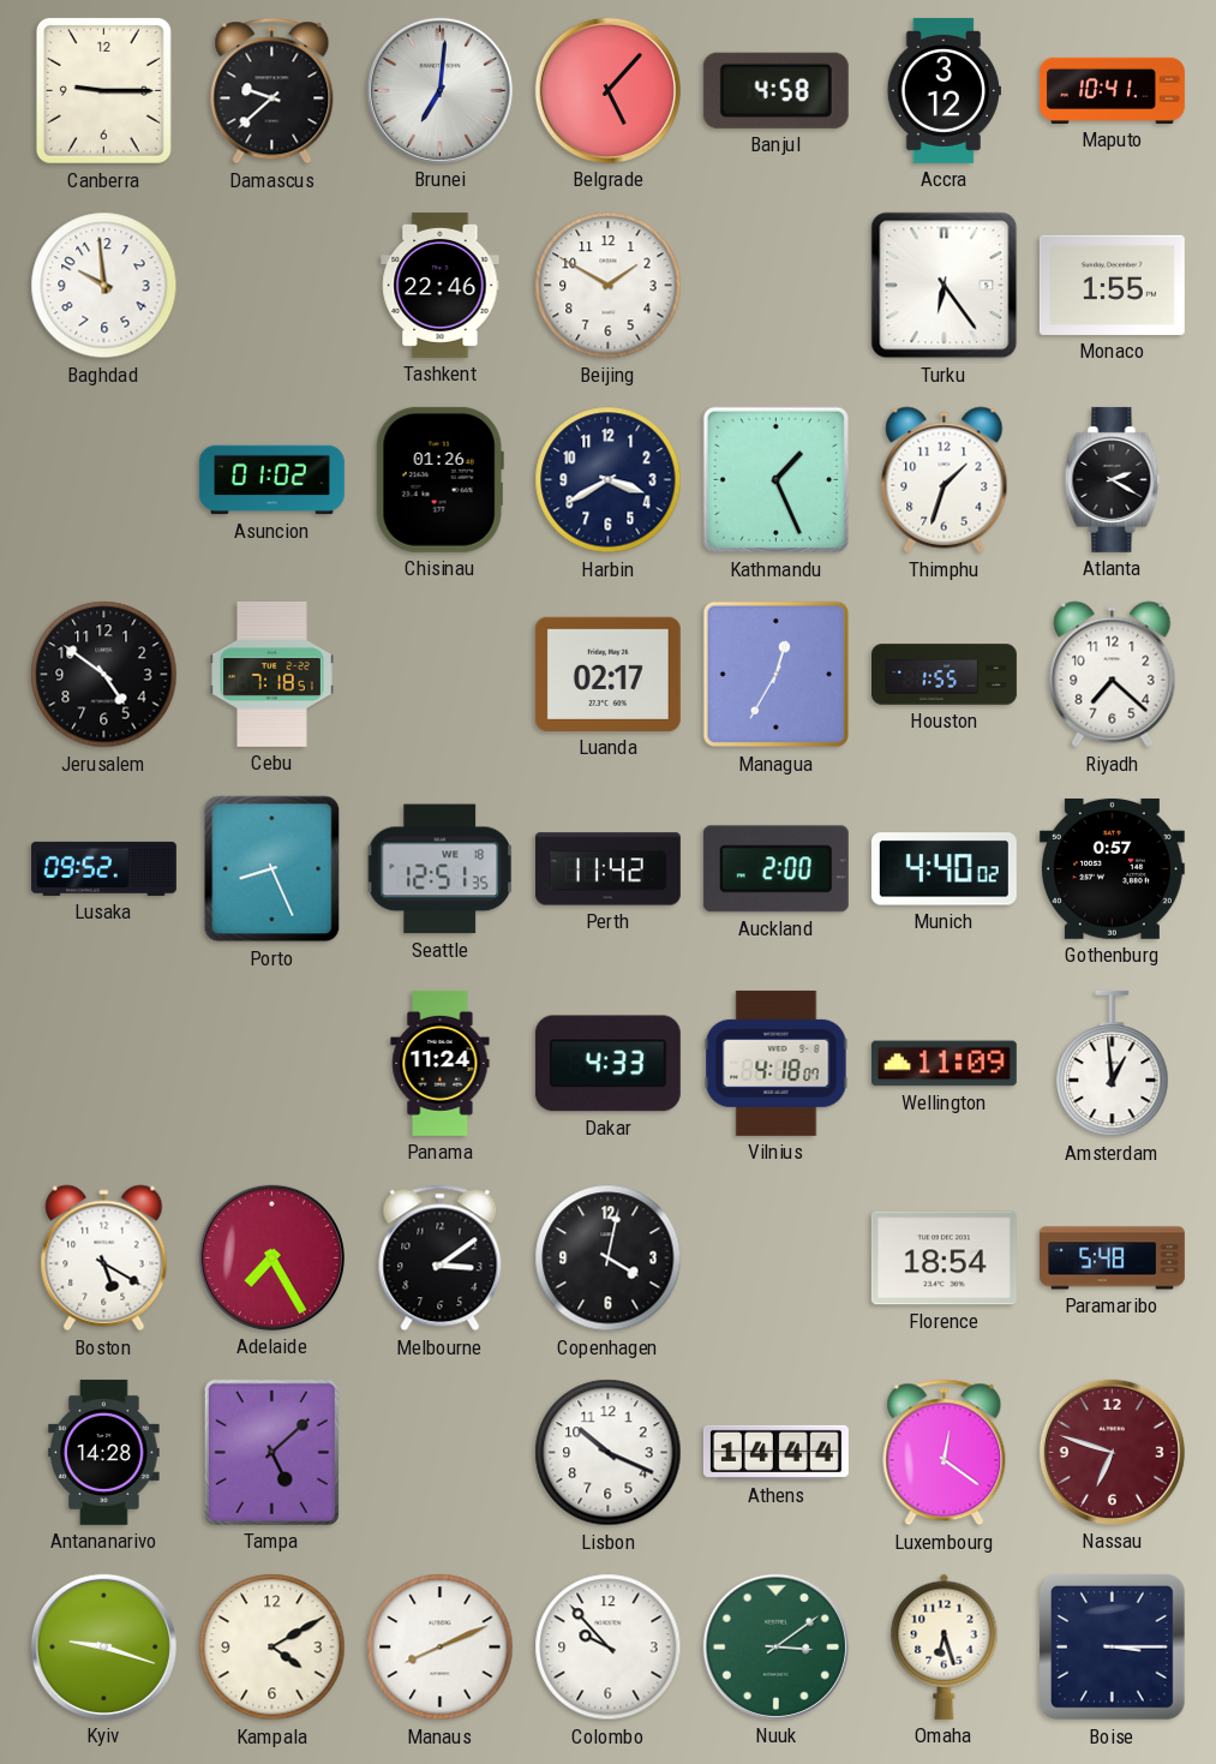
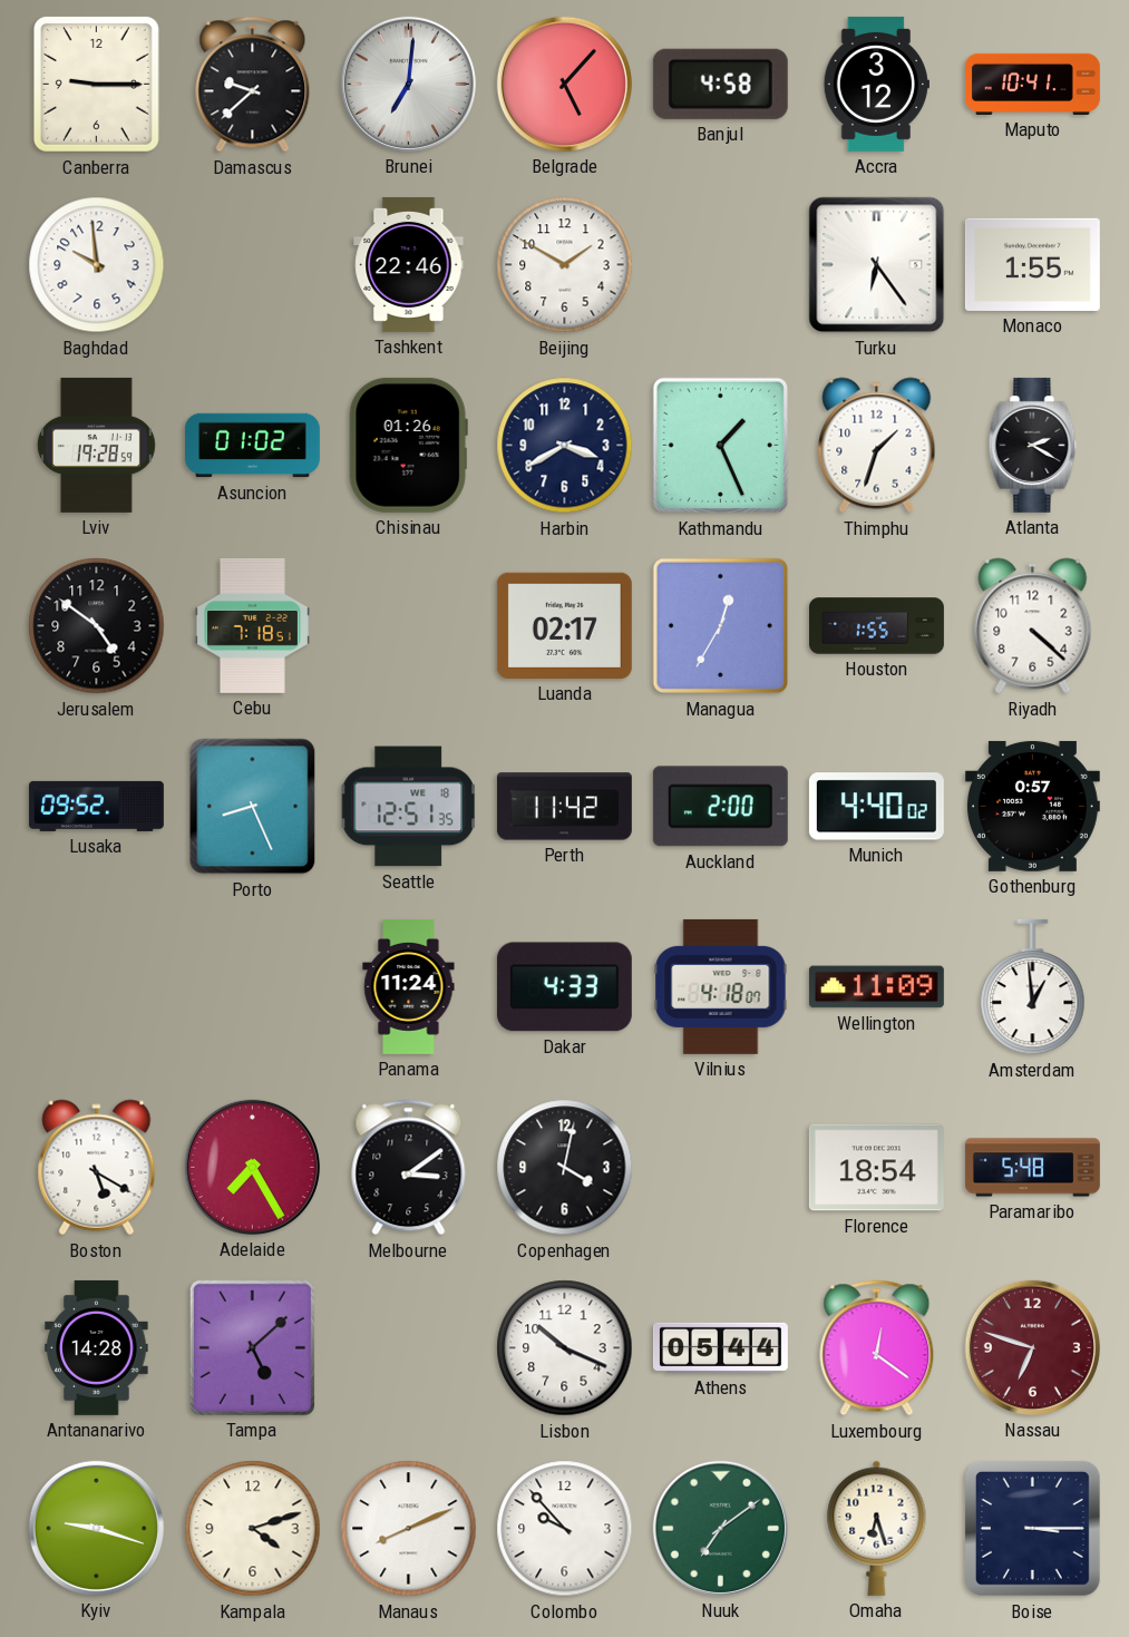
Lviv: none -> 19:28
Riyadh: 7:22 -> 4:22
Athens: 14:44 -> 05:44
Kampala: 4:10 -> 4:12
Nuuk: 3:09 -> 7:09
